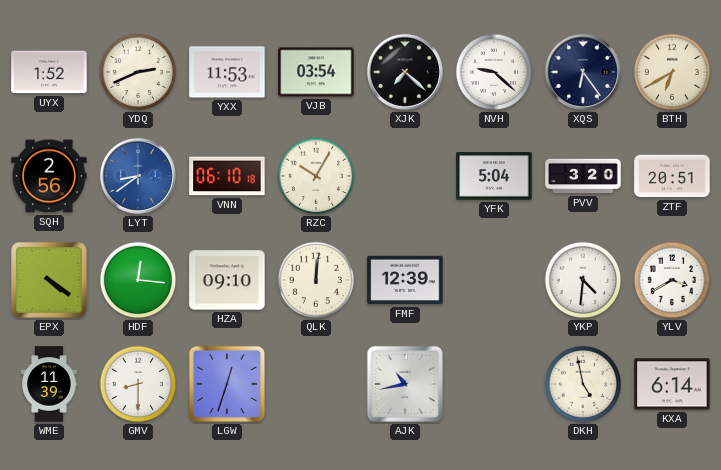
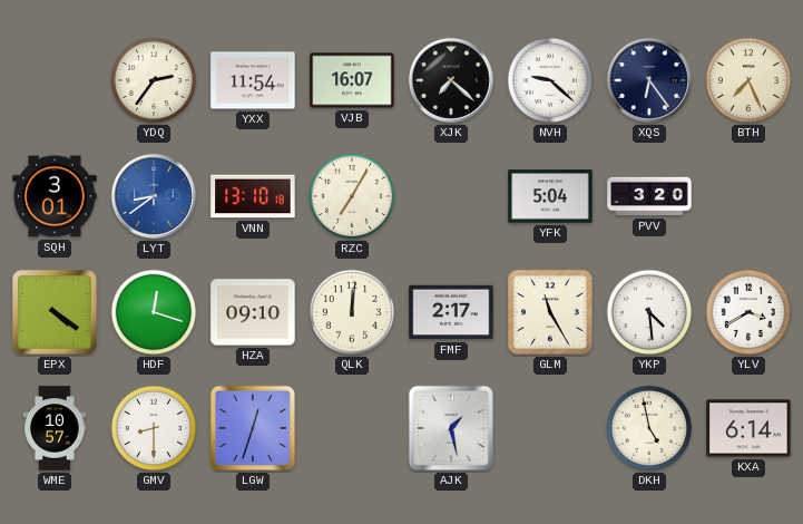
UYX: 1:52 -> none
YDQ: 2:41 -> 2:36
YXX: 11:53 -> 11:54
VJB: 03:54 -> 16:07
BTH: 6:40 -> 7:26
SQH: 2:56 -> 3:01
VNN: 06:10 -> 13:10
RZC: 10:05 -> 7:05
ZTF: 20:51 -> none
HDF: 12:16 -> 12:18
FMF: 12:39 -> 2:17
GLM: none -> 11:25
YKP: 4:31 -> 4:29
WME: 11:39 -> 10:57
AJK: 10:43 -> 1:28
